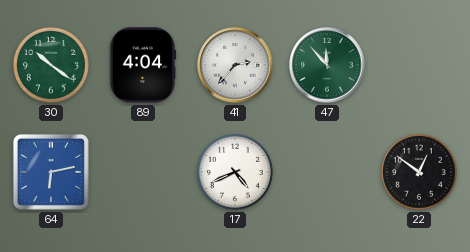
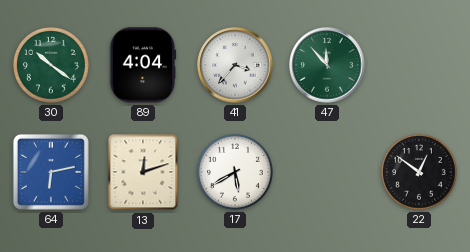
41: 2:37 -> 3:37
13: none -> 12:12
17: 4:41 -> 5:40
